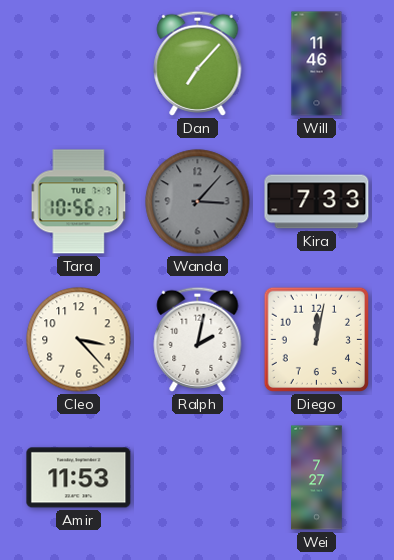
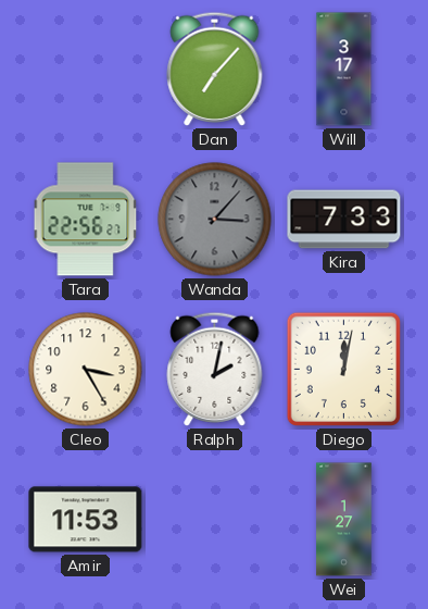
Will: 11:46 -> 3:17
Tara: 10:56 -> 22:56
Cleo: 3:23 -> 3:25
Wei: 7:27 -> 1:27
